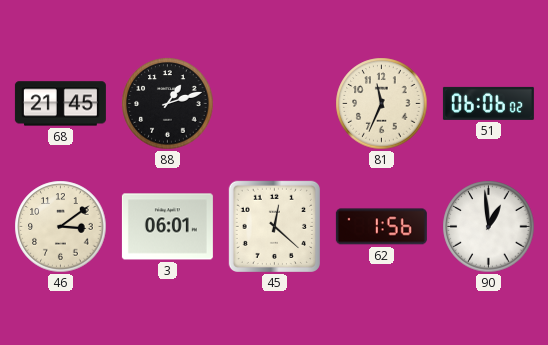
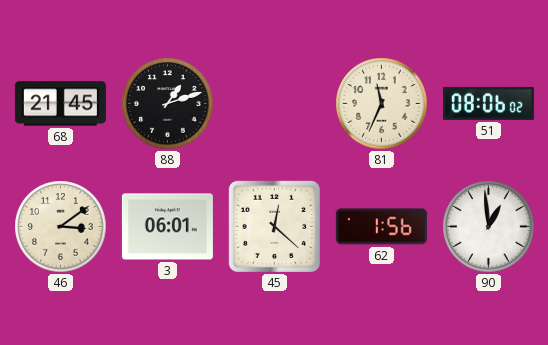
51: 06:06 -> 08:06
